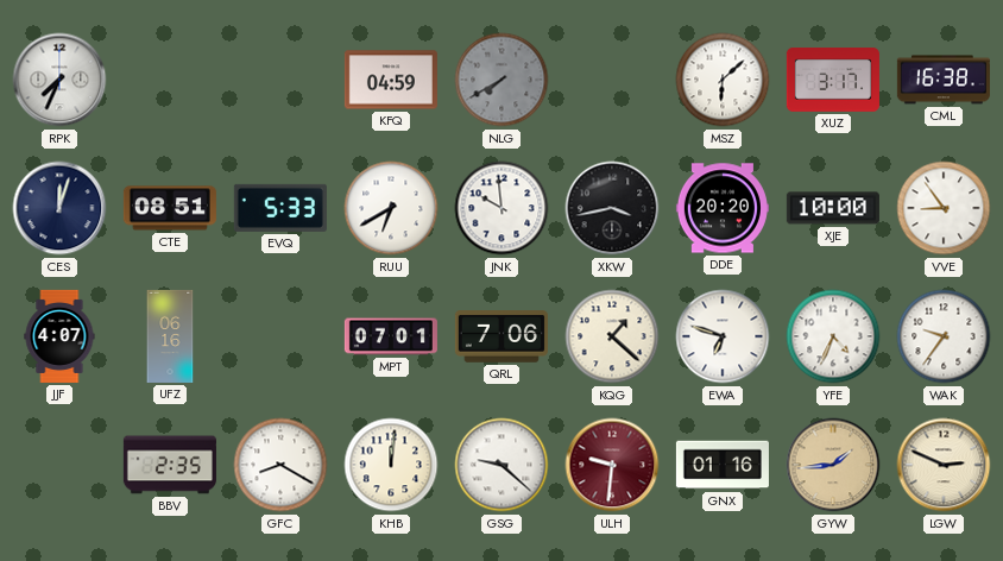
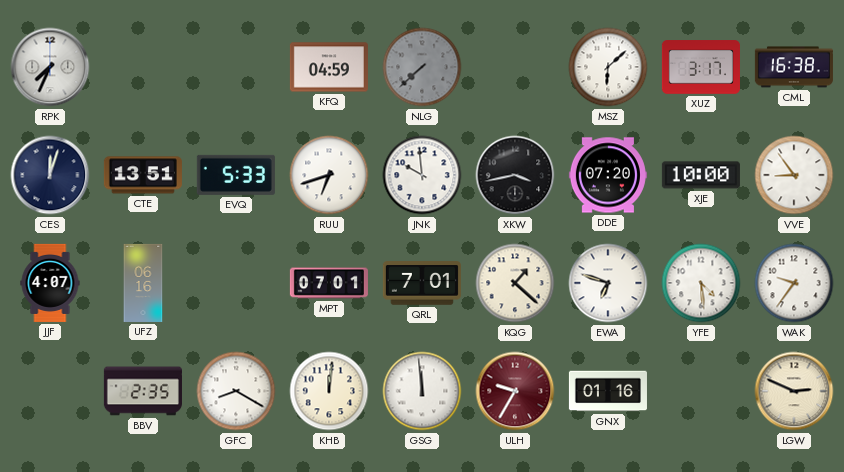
NLG: 7:40 -> 7:38
CTE: 08:51 -> 13:51
RUU: 6:40 -> 6:42
DDE: 20:20 -> 07:20
QRL: 7:06 -> 7:01
YFE: 4:34 -> 4:29
GSG: 9:22 -> 11:59
ULH: 9:31 -> 9:35
GYW: 1:44 -> none
